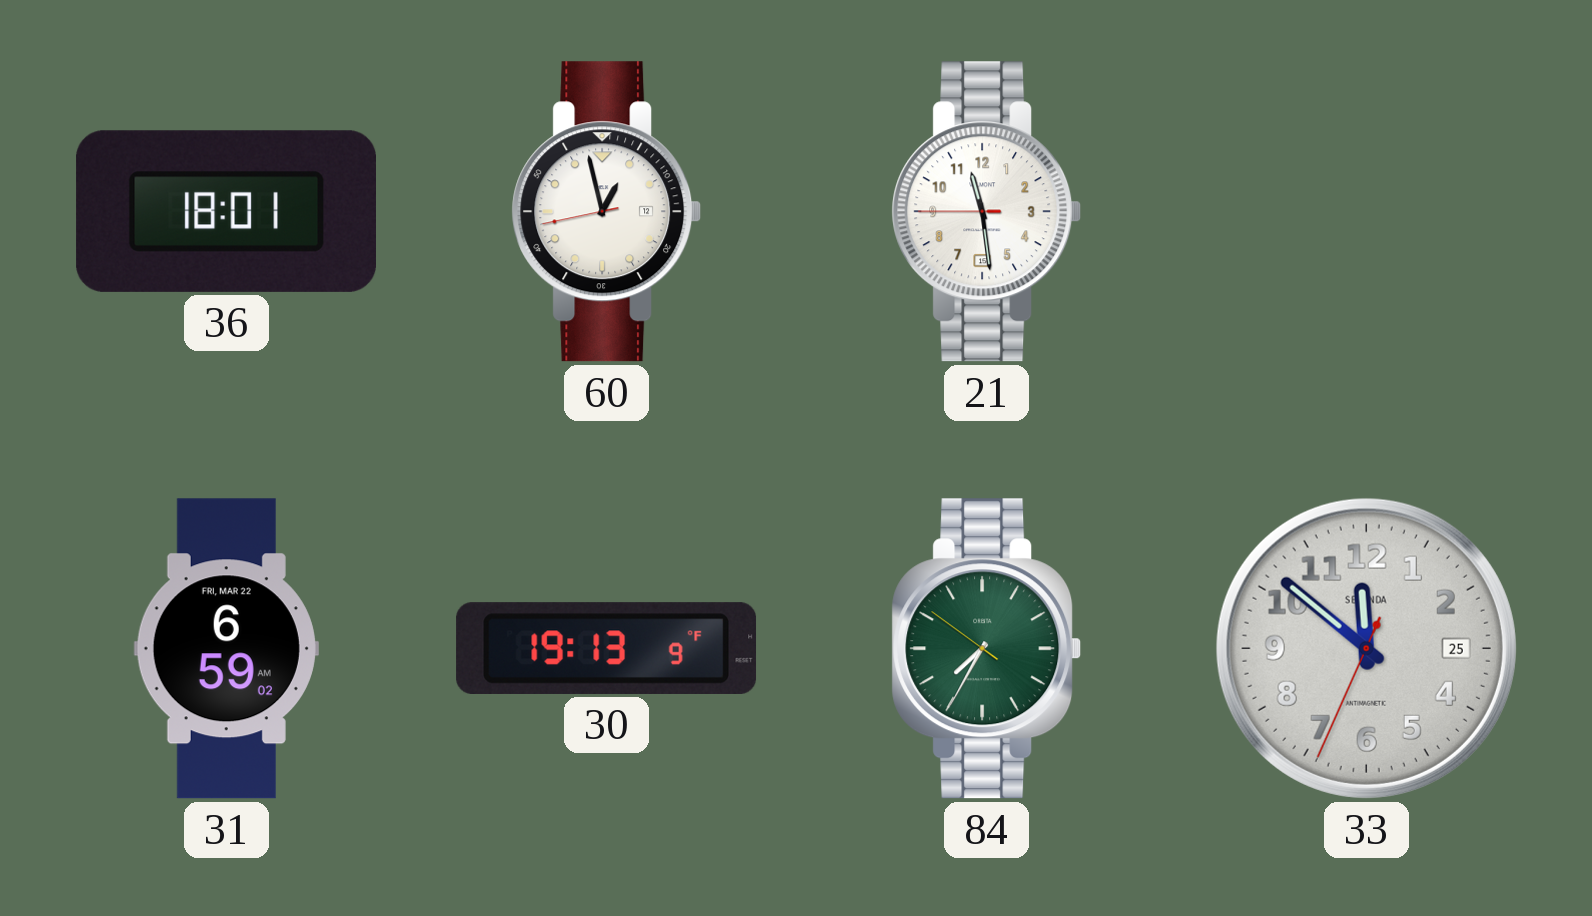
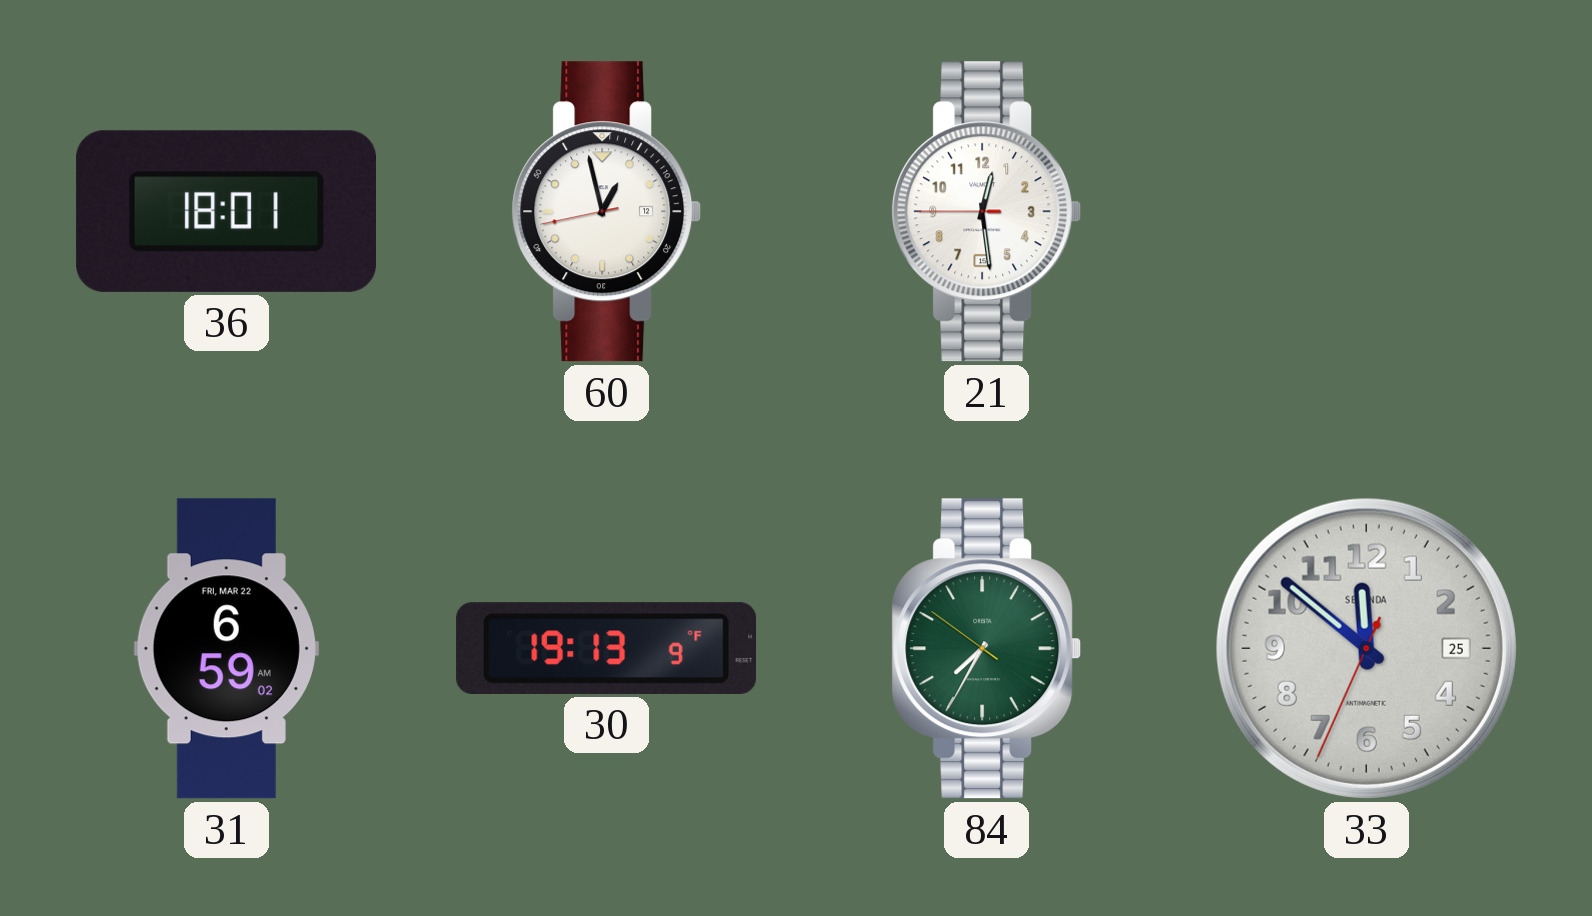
21: 11:28 -> 12:28
